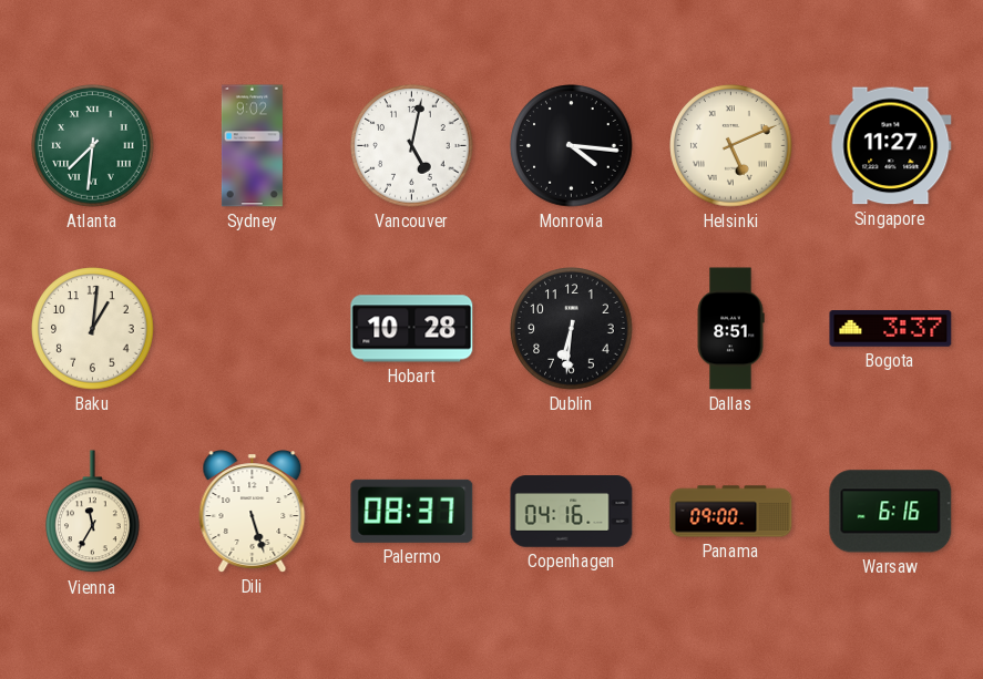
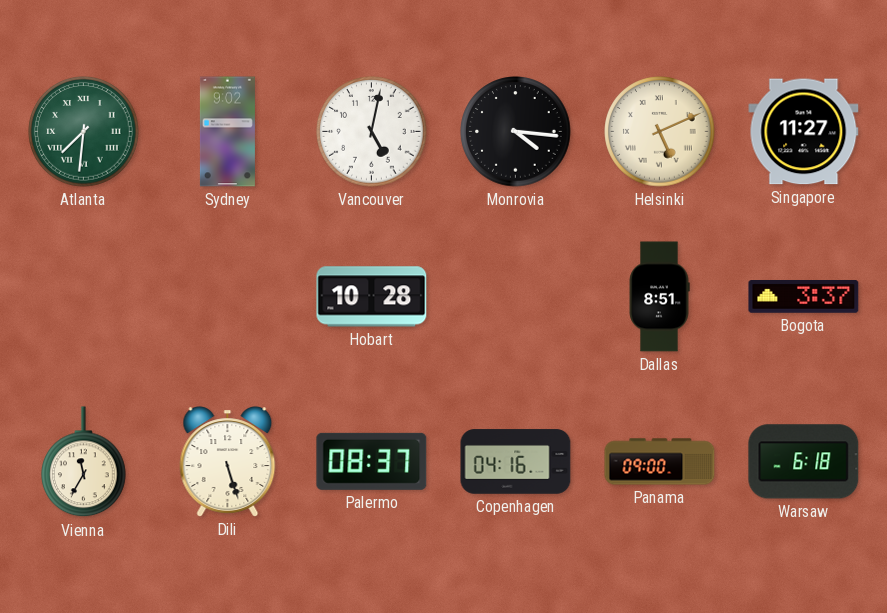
Baku: 1:01 -> none
Dublin: 6:31 -> none
Warsaw: 6:16 -> 6:18
